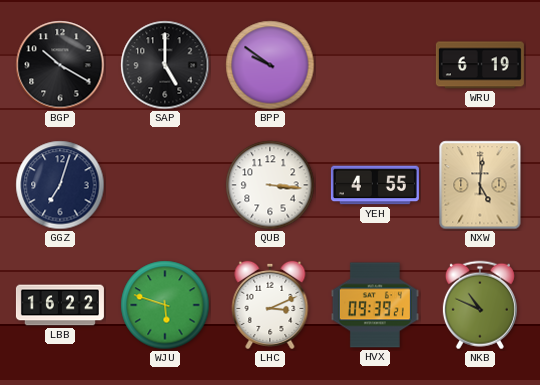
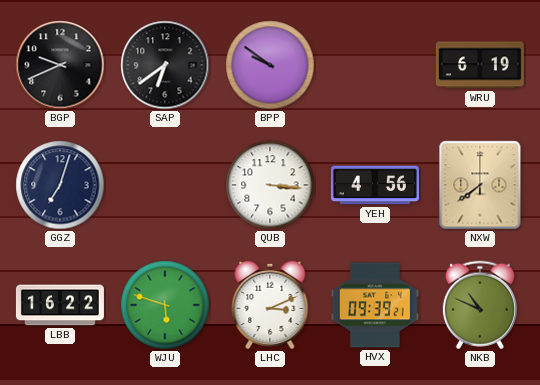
BGP: 10:20 -> 9:41
SAP: 5:00 -> 6:39
YEH: 4:55 -> 4:56
NXW: 5:01 -> 7:39
